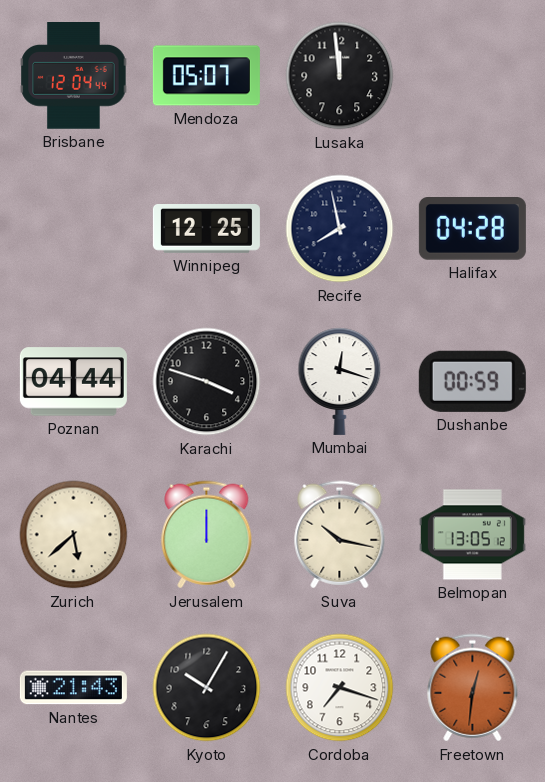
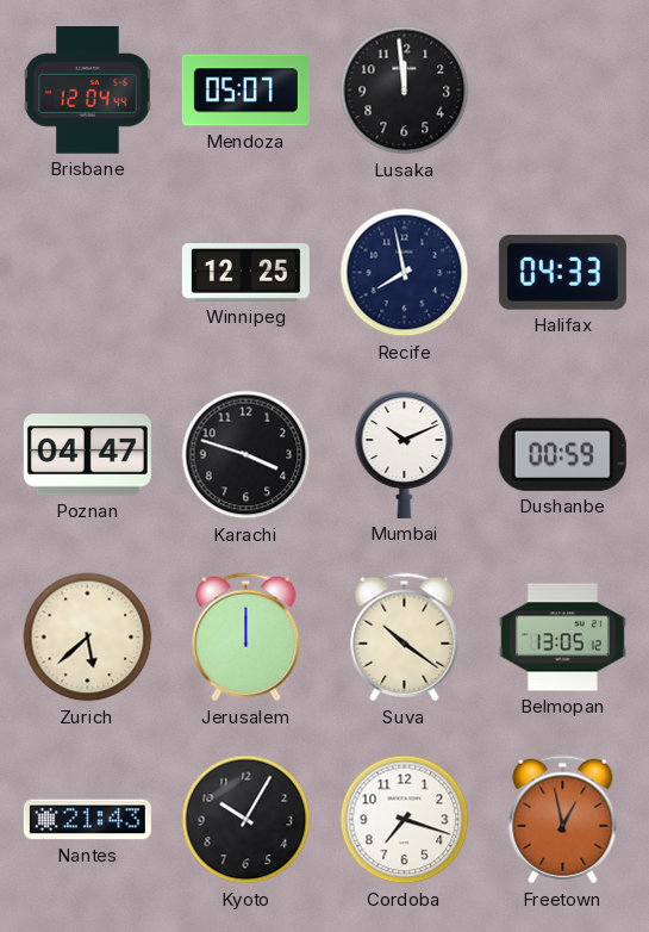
Halifax: 04:28 -> 04:33
Poznan: 04:44 -> 04:47
Mumbai: 12:18 -> 10:11
Suva: 10:17 -> 10:21
Freetown: 12:31 -> 12:58
